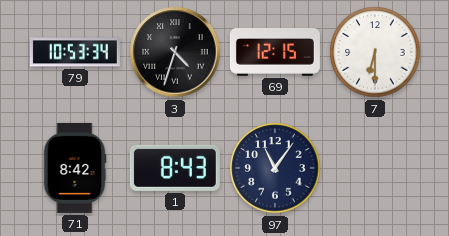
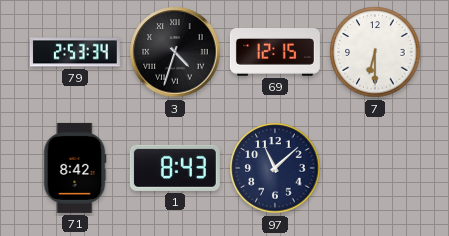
79: 10:53 -> 2:53
97: 11:06 -> 11:08
